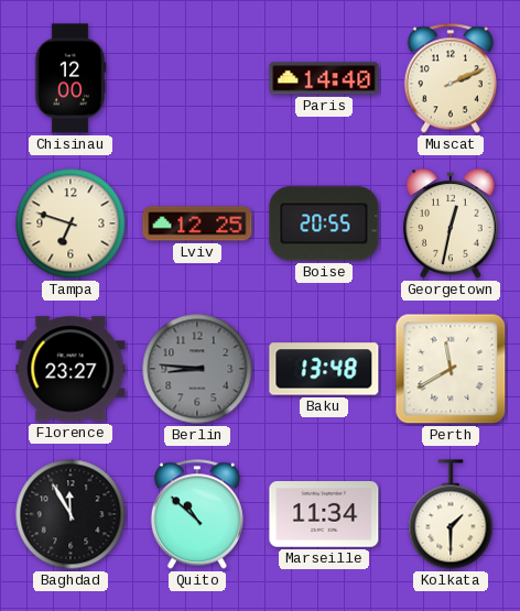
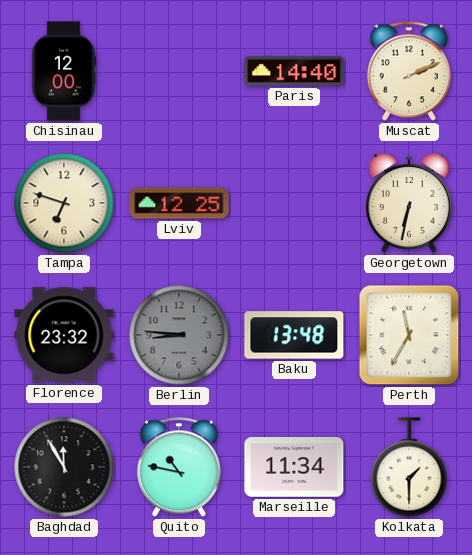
Boise: 20:55 -> none
Georgetown: 12:32 -> 6:32
Florence: 23:27 -> 23:32
Perth: 11:40 -> 11:35
Quito: 10:52 -> 10:47
